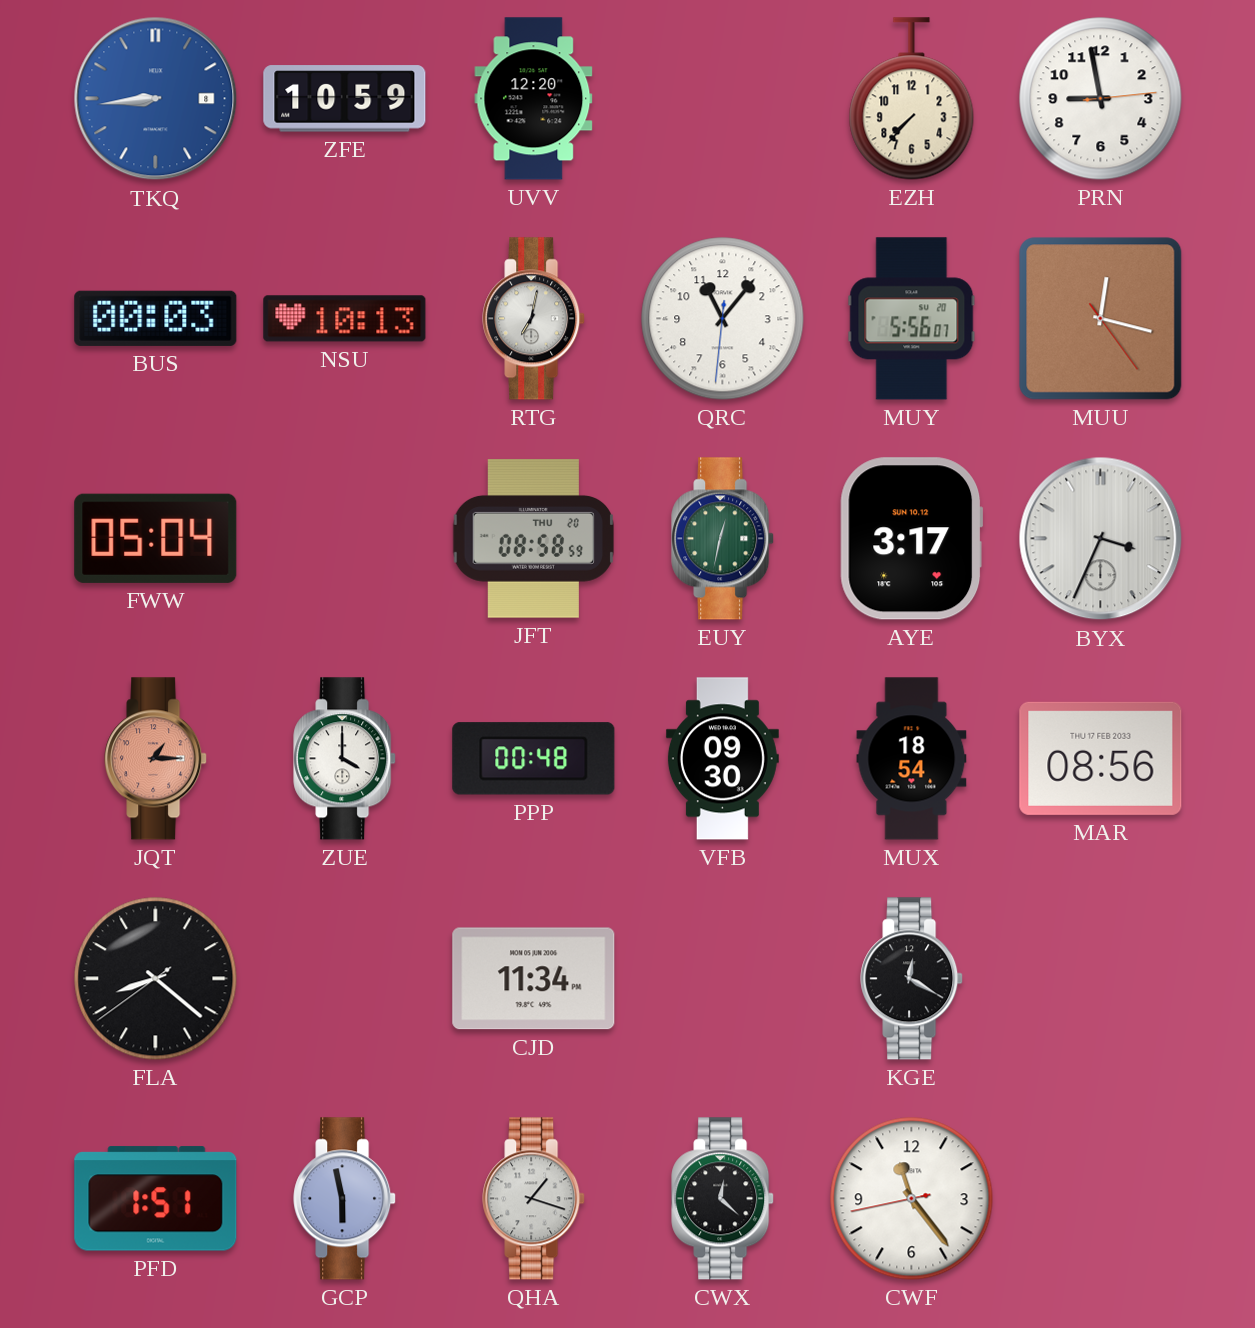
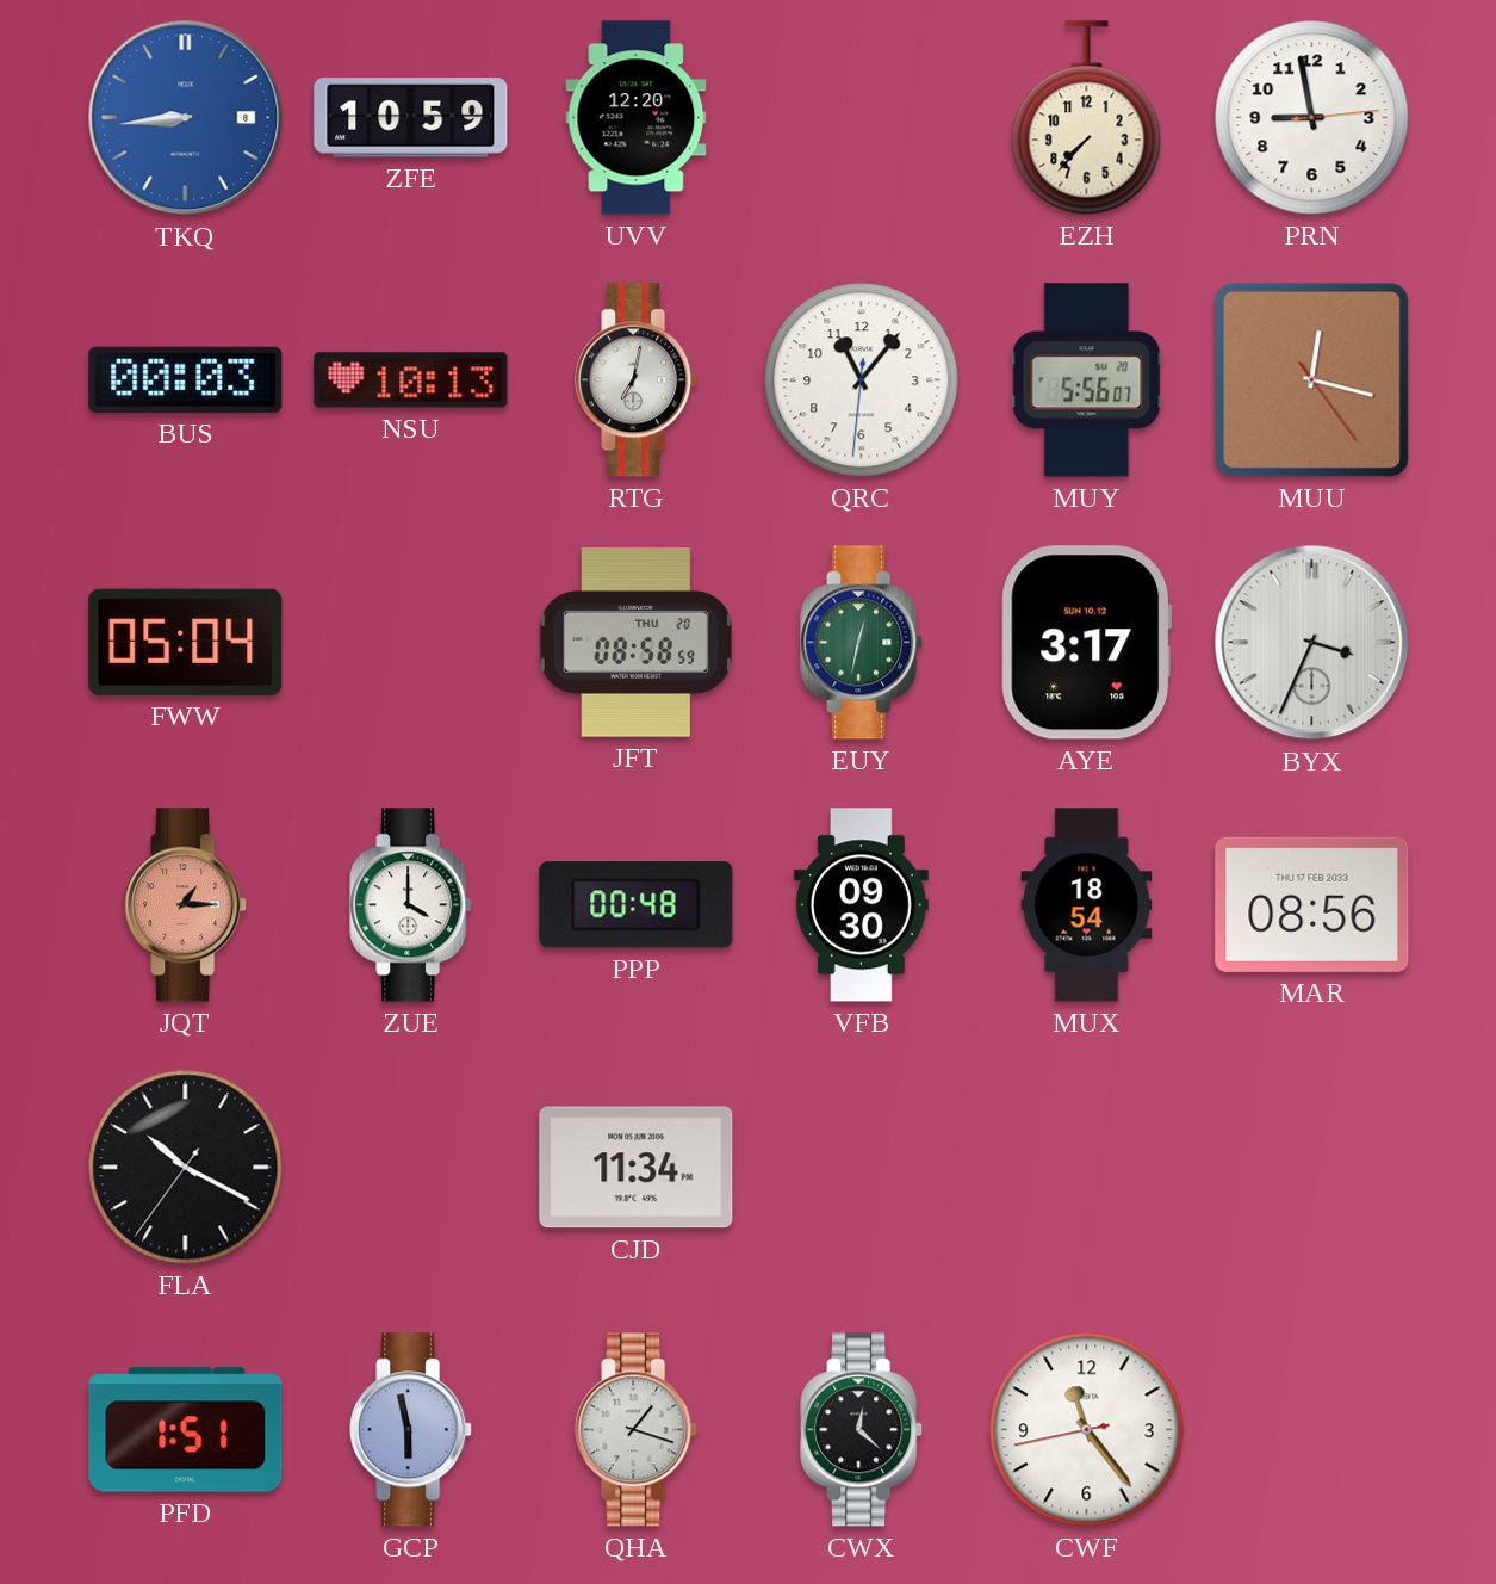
FLA: 8:21 -> 10:19
KGE: 12:20 -> none
